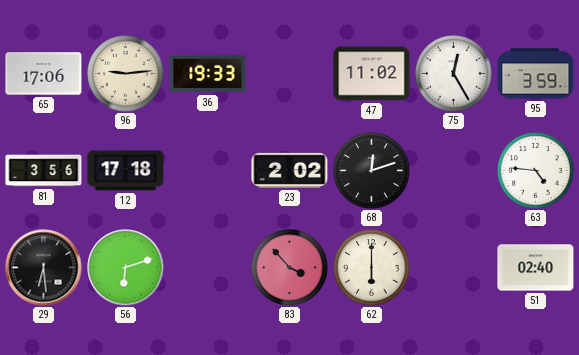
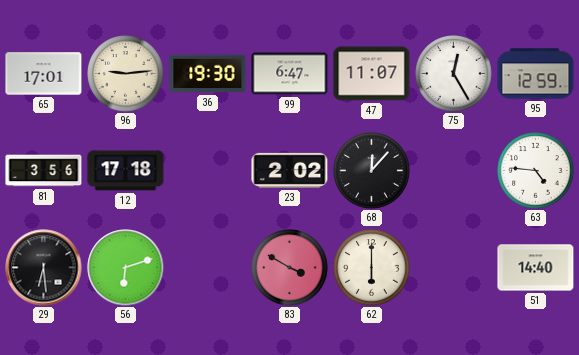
65: 17:06 -> 17:01
36: 19:33 -> 19:30
99: none -> 6:47
47: 11:02 -> 11:07
95: 3:59 -> 12:59
68: 12:12 -> 12:07
83: 3:53 -> 3:50
51: 02:40 -> 14:40
